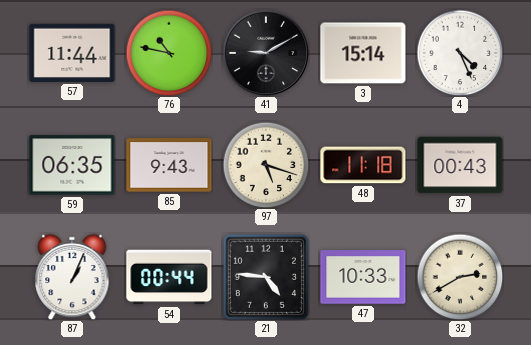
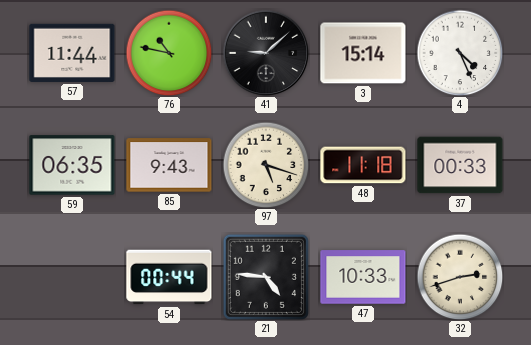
41: 9:10 -> 9:08
37: 00:43 -> 00:33
87: 1:04 -> none
32: 2:40 -> 2:42
